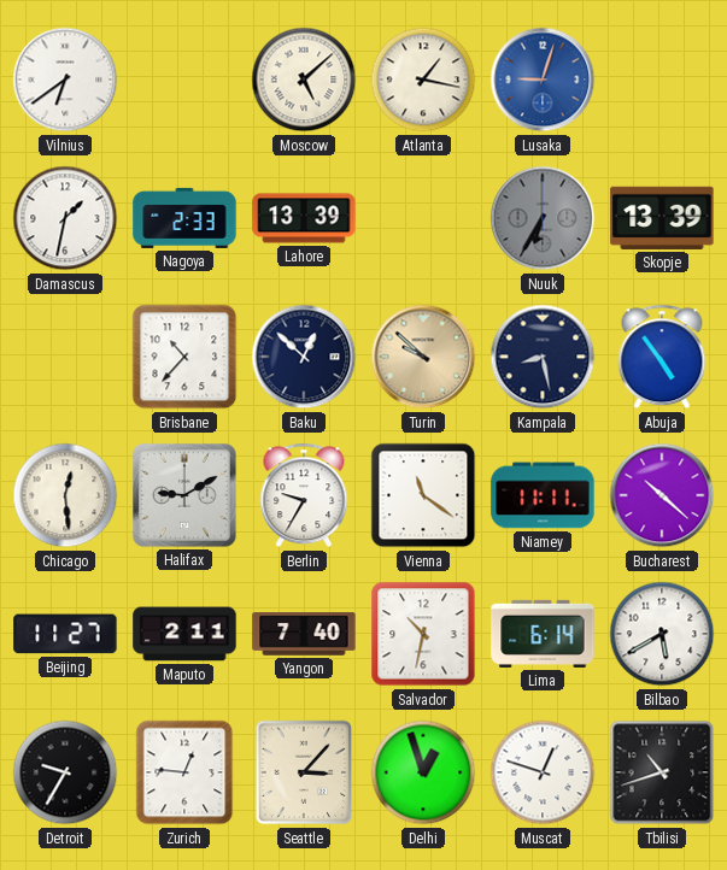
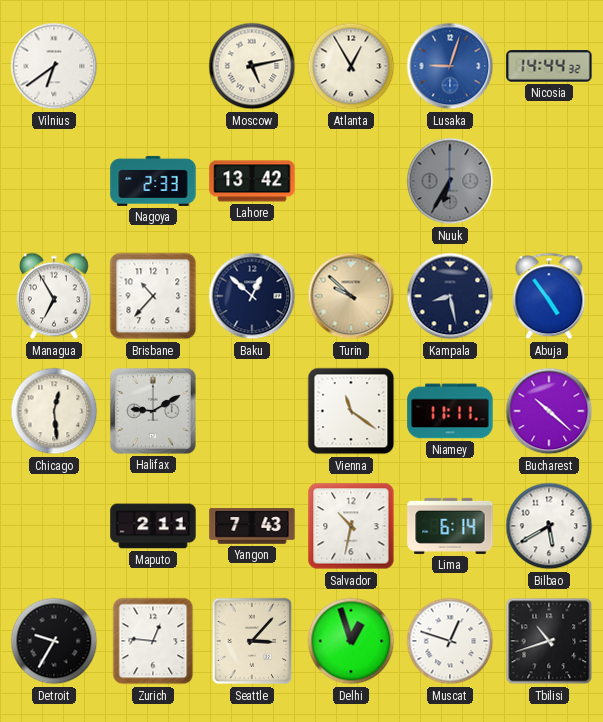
Moscow: 5:08 -> 5:13
Atlanta: 1:17 -> 12:55
Nicosia: none -> 14:44
Damascus: 1:32 -> none
Lahore: 13:39 -> 13:42
Skopje: 13:39 -> none
Managua: none -> 6:55
Berlin: 9:35 -> none
Beijing: 11:27 -> none
Yangon: 7:40 -> 7:43
